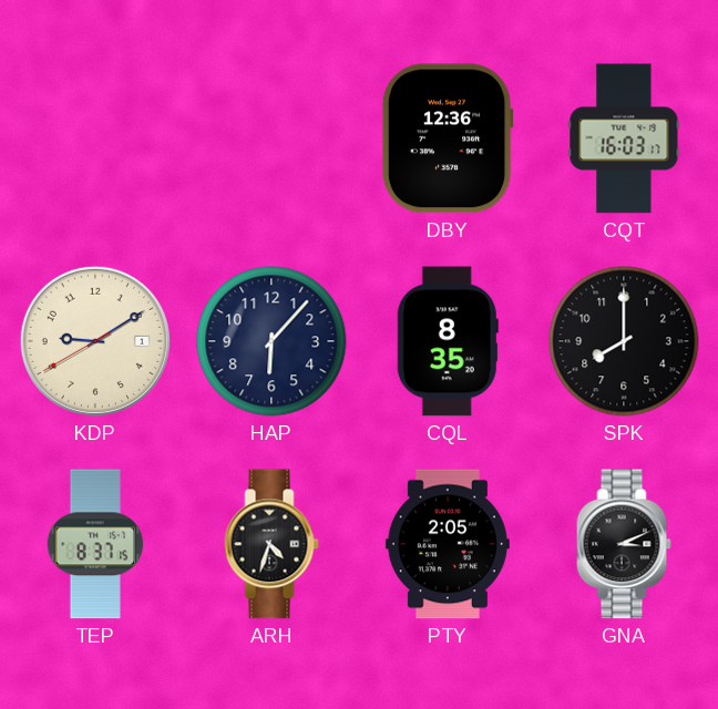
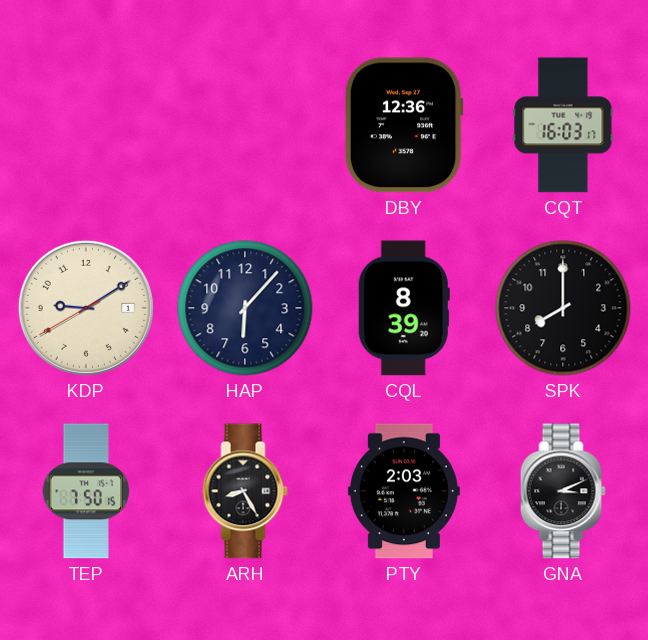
CQL: 8:35 -> 8:39
TEP: 8:37 -> 7:50
ARH: 4:33 -> 8:25
PTY: 2:05 -> 2:03
